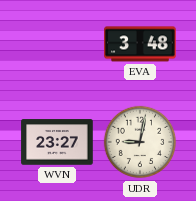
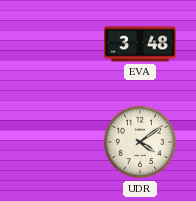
WVN: 23:27 -> none
UDR: 9:02 -> 4:09
